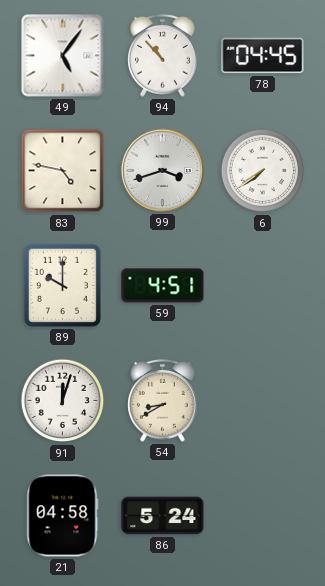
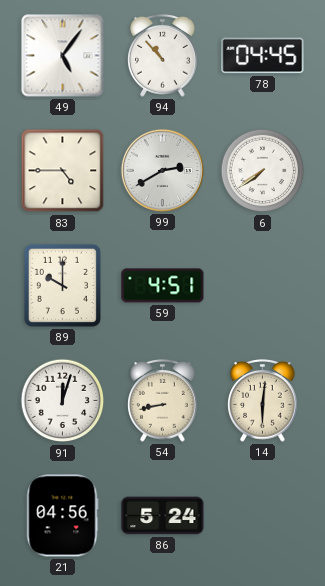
83: 4:47 -> 4:45
99: 3:42 -> 2:40
54: 8:40 -> 8:43
14: none -> 6:01
21: 04:58 -> 04:56
